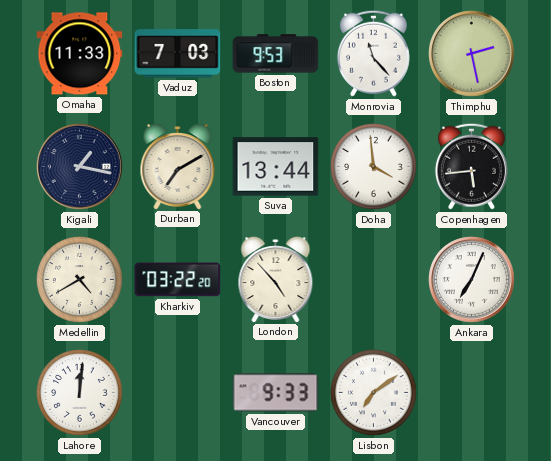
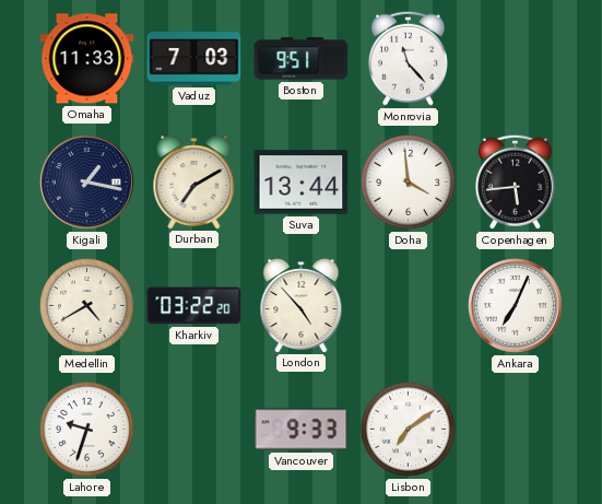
Boston: 9:53 -> 9:51
Thimphu: 2:28 -> none
Lahore: 12:01 -> 9:33
